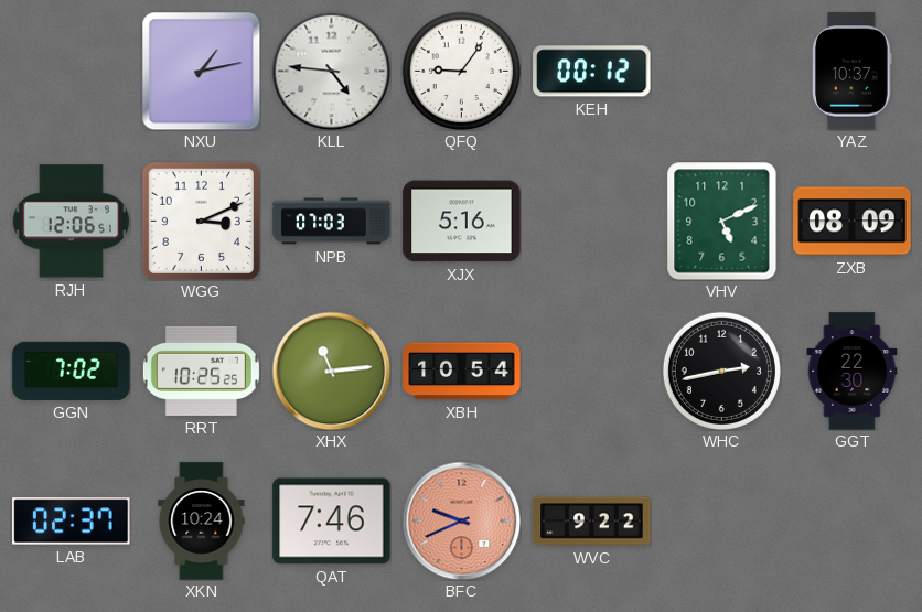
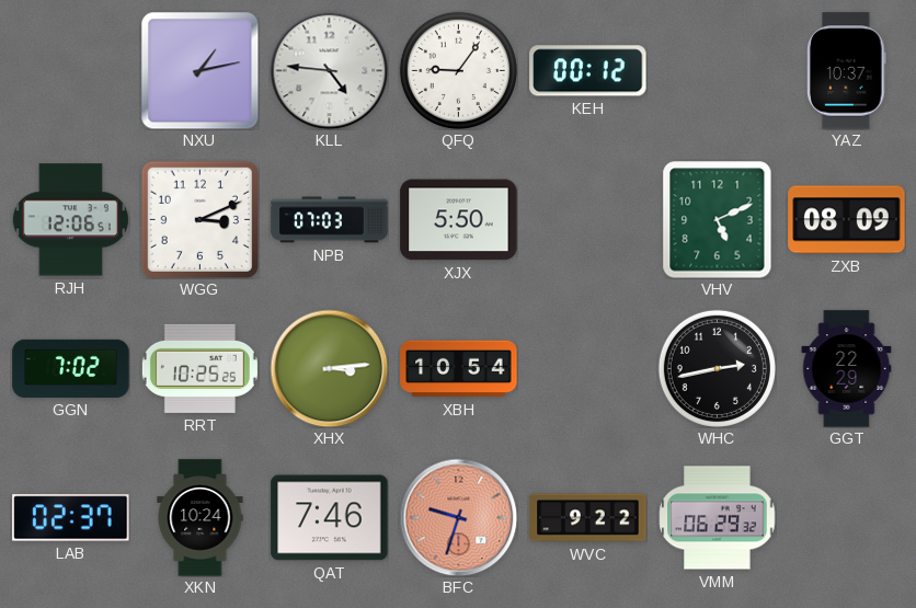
XJX: 5:16 -> 5:50
XHX: 11:14 -> 3:14
GGT: 22:30 -> 22:29
BFC: 9:41 -> 9:33
VMM: none -> 06:29
